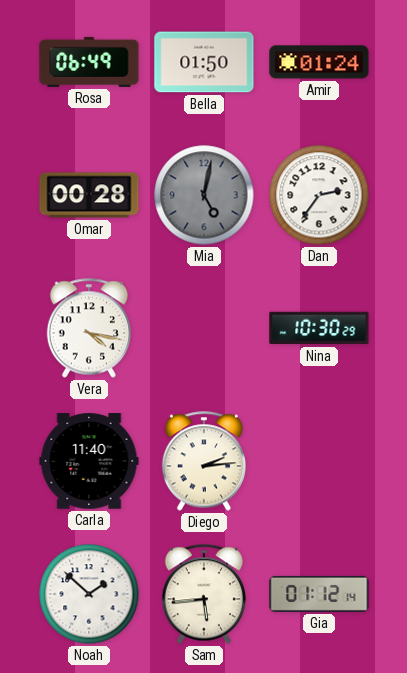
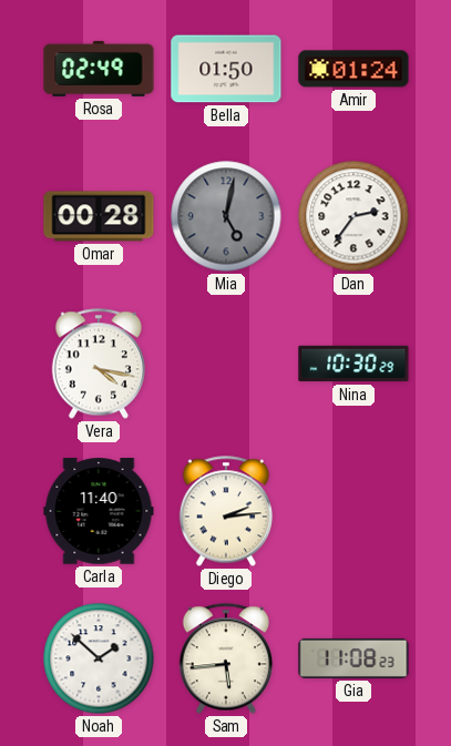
Rosa: 06:49 -> 02:49
Gia: 01:12 -> 11:08
